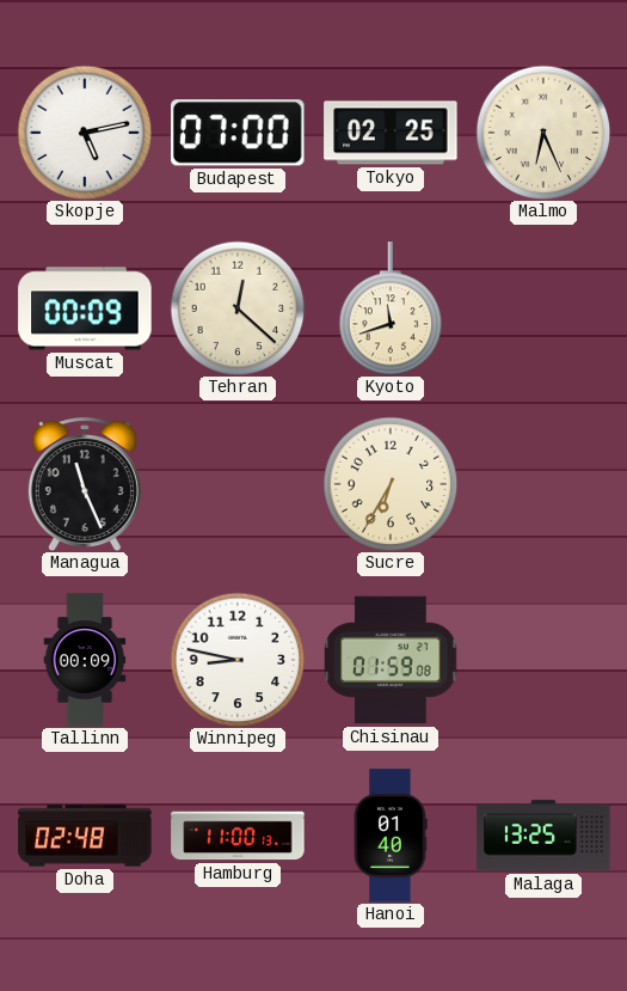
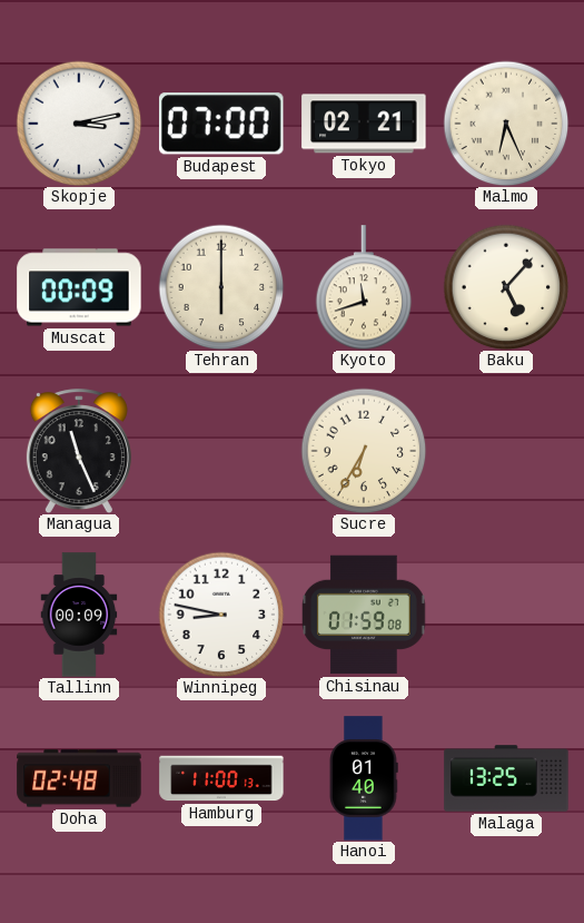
Skopje: 5:13 -> 3:13
Tokyo: 02:25 -> 02:21
Tehran: 12:22 -> 6:00
Baku: none -> 5:07
